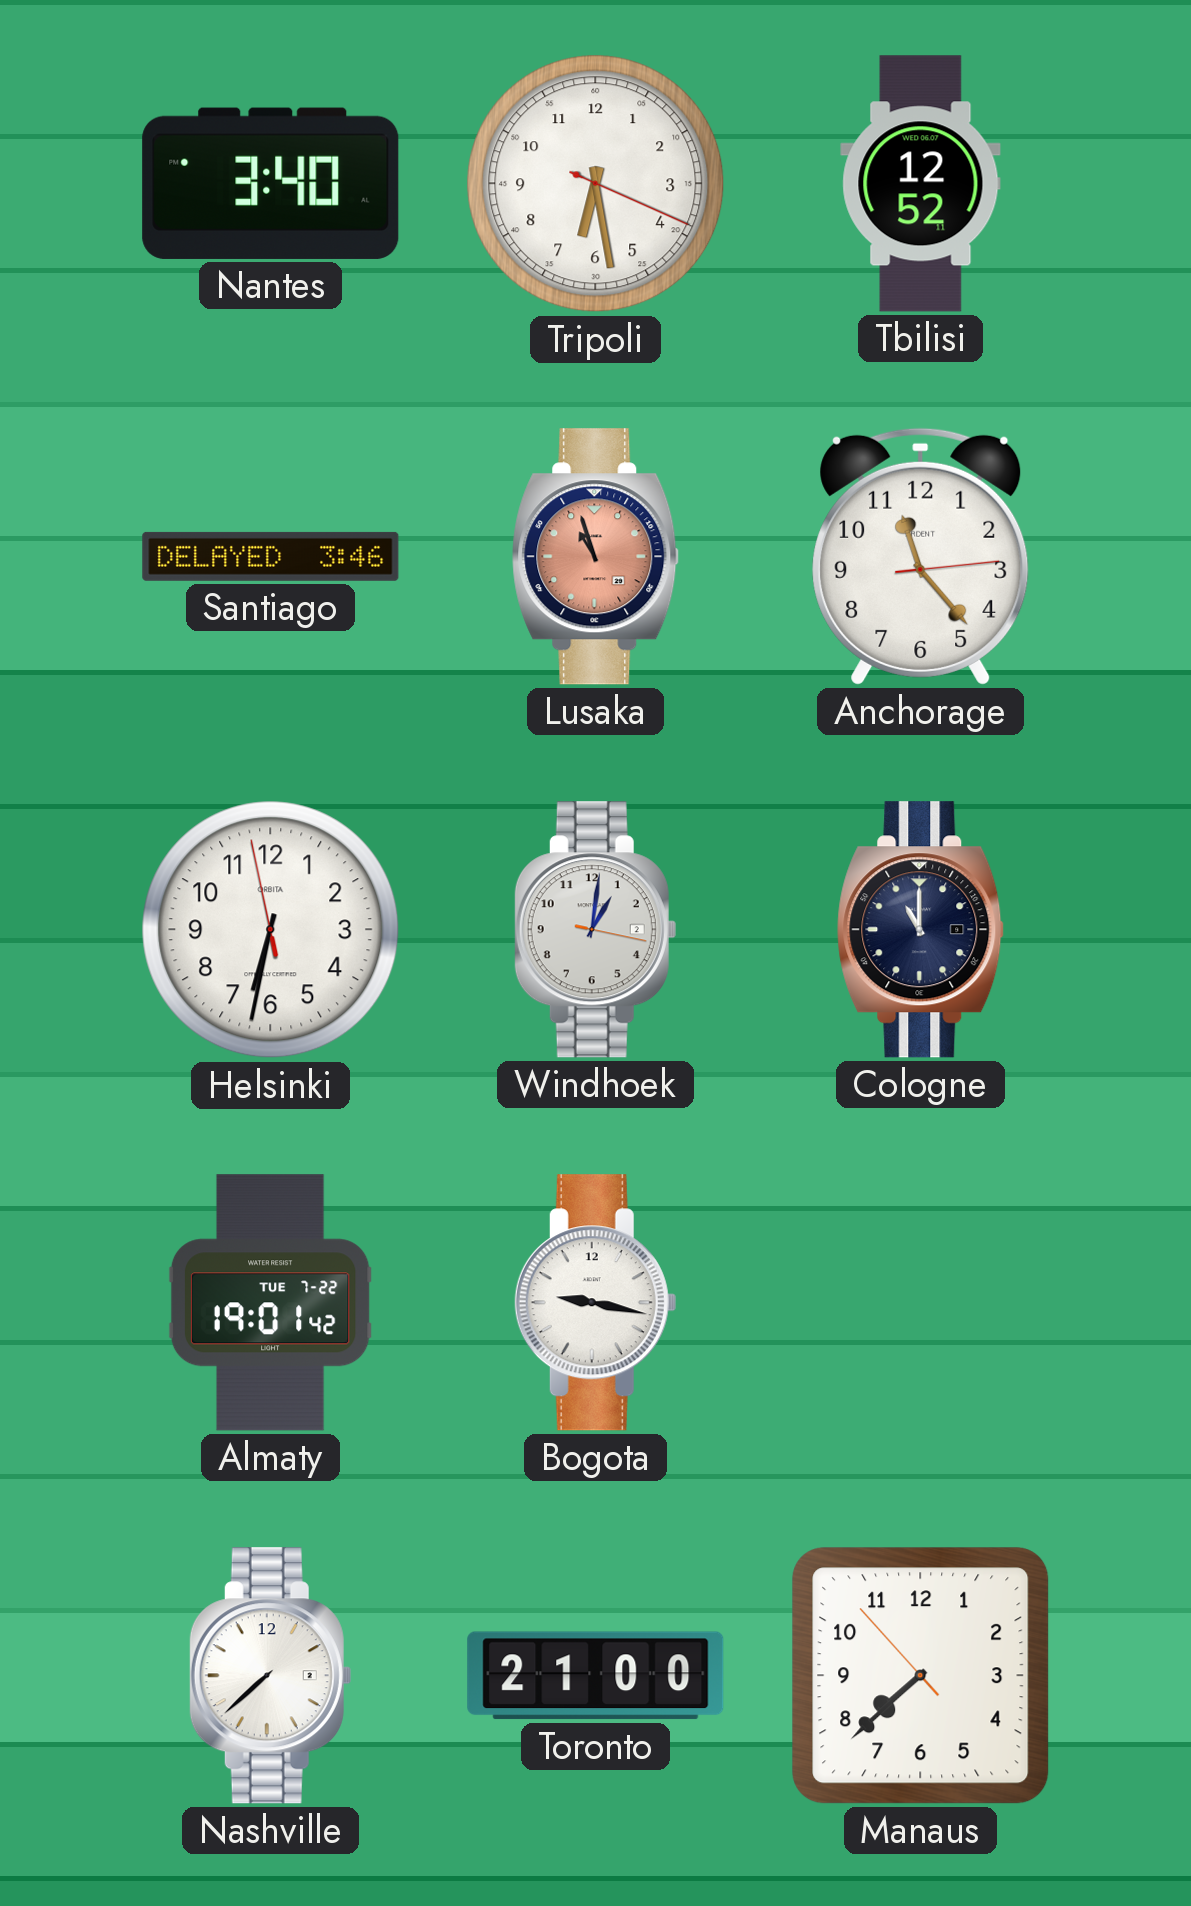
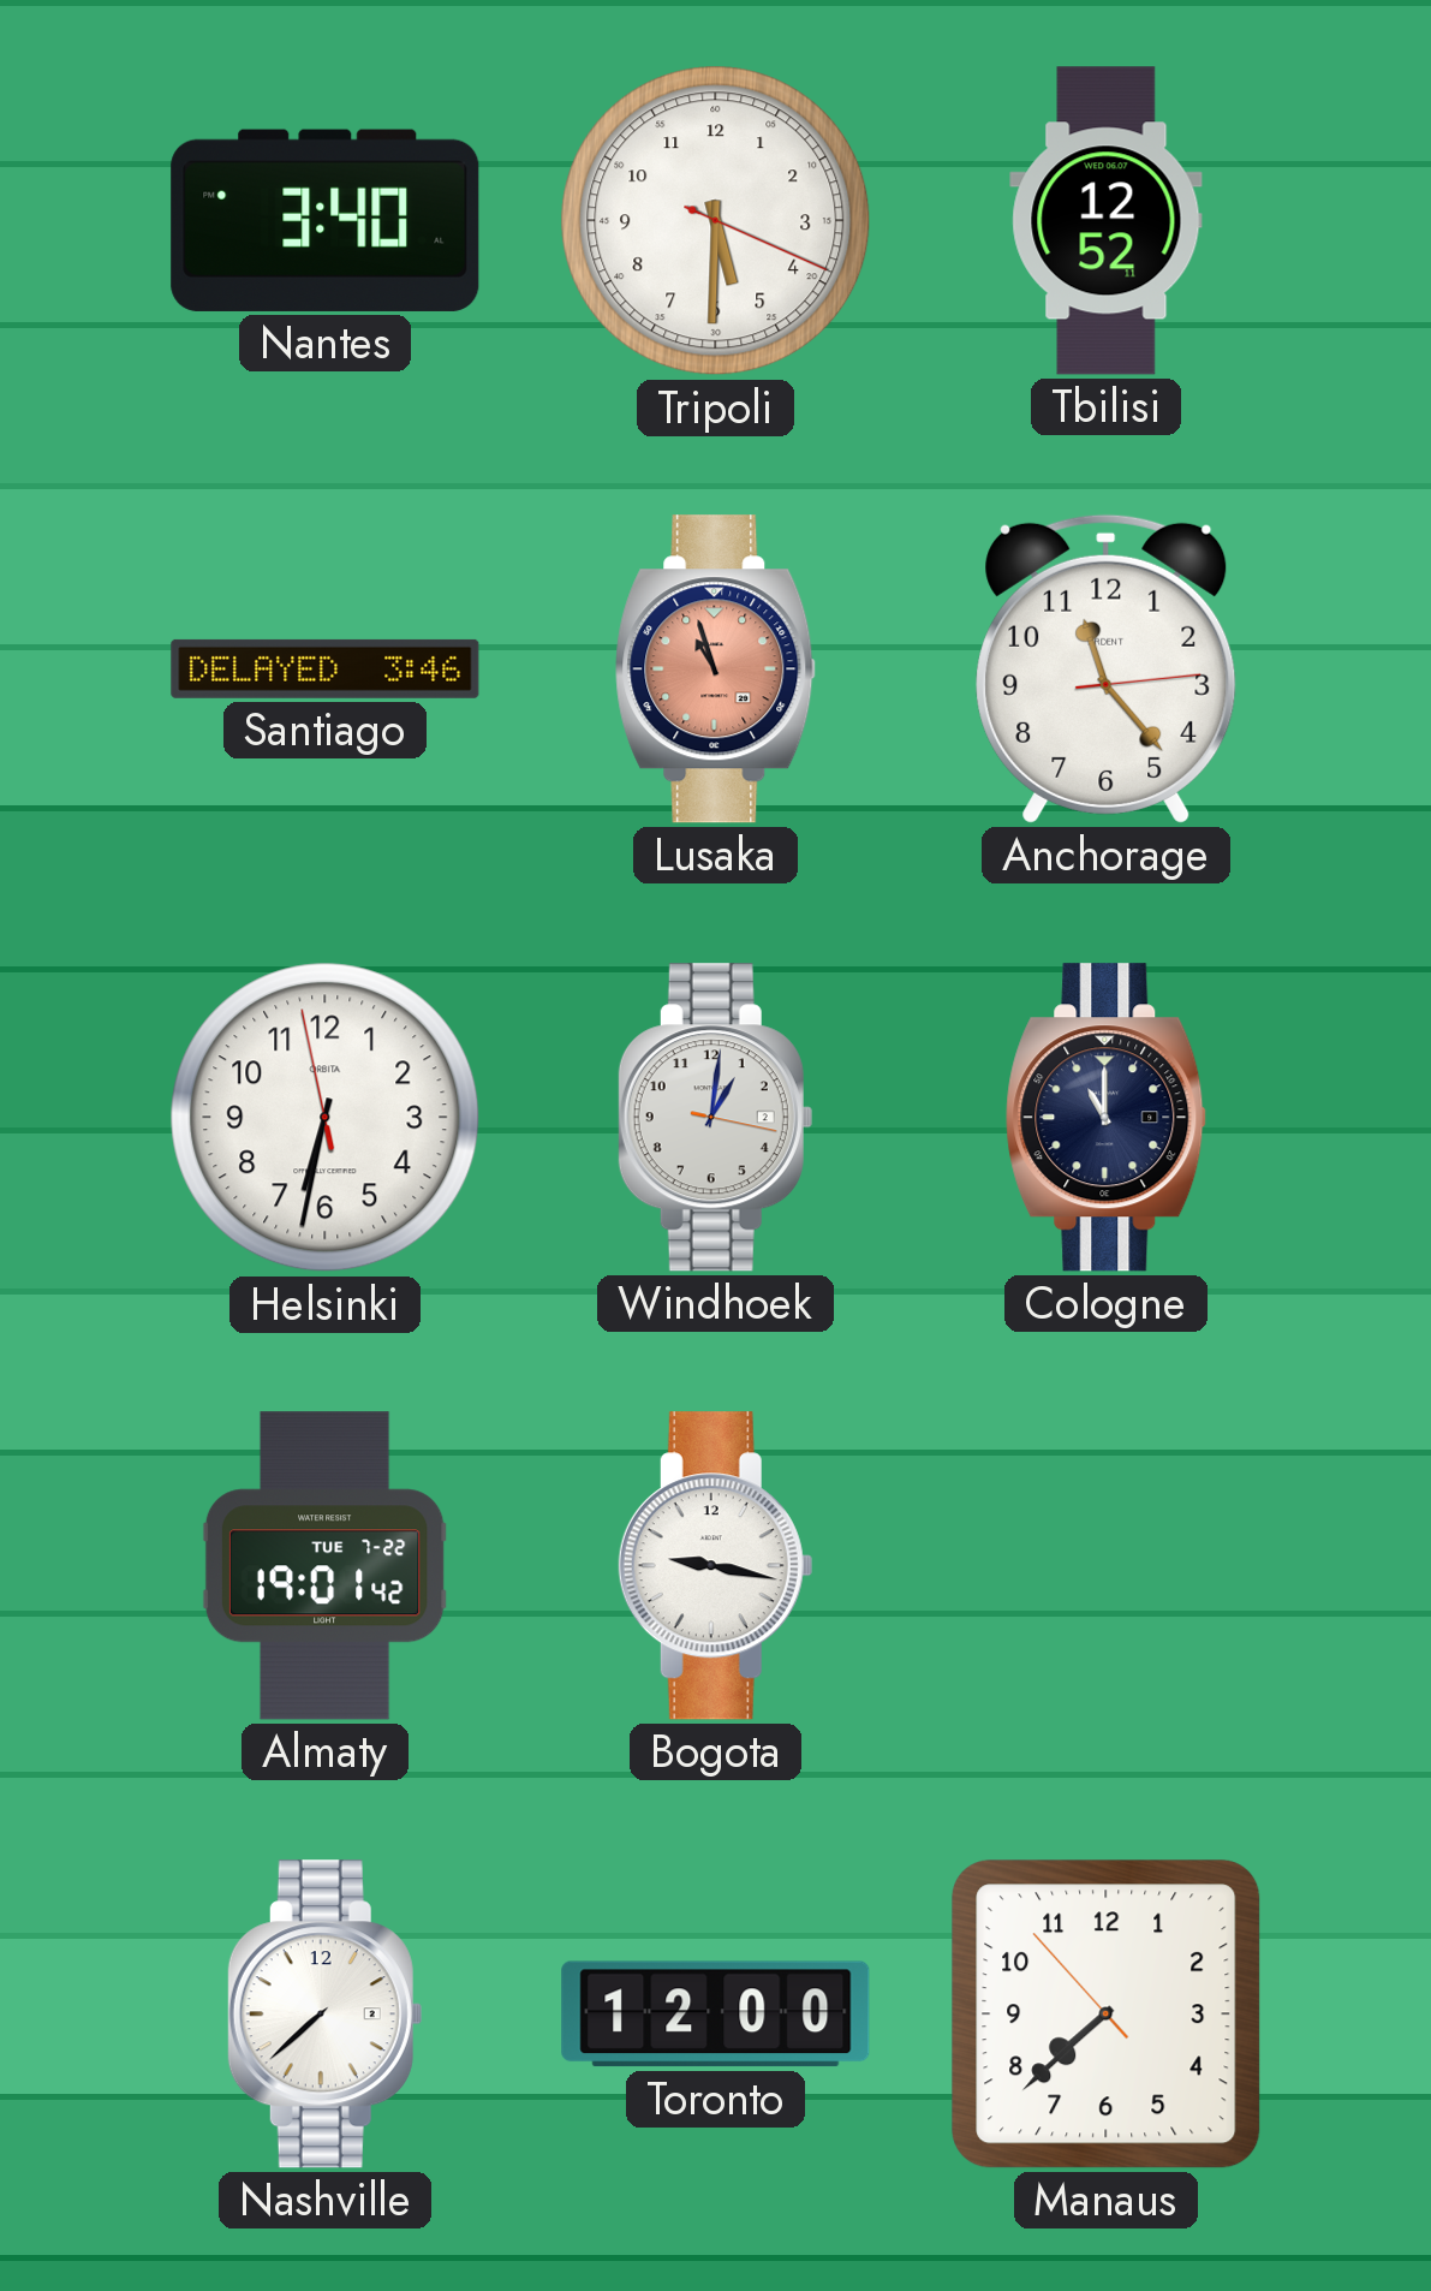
Tripoli: 6:28 -> 5:30
Toronto: 21:00 -> 12:00
